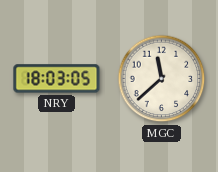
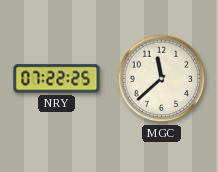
NRY: 18:03 -> 07:22
